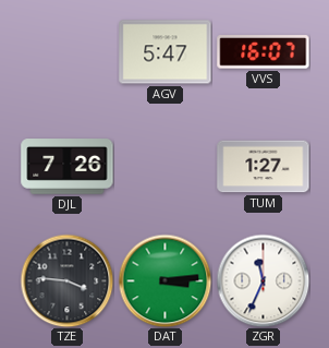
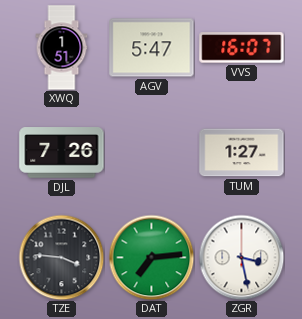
XWQ: none -> 1:51
DAT: 3:14 -> 7:14
ZGR: 11:34 -> 3:28
